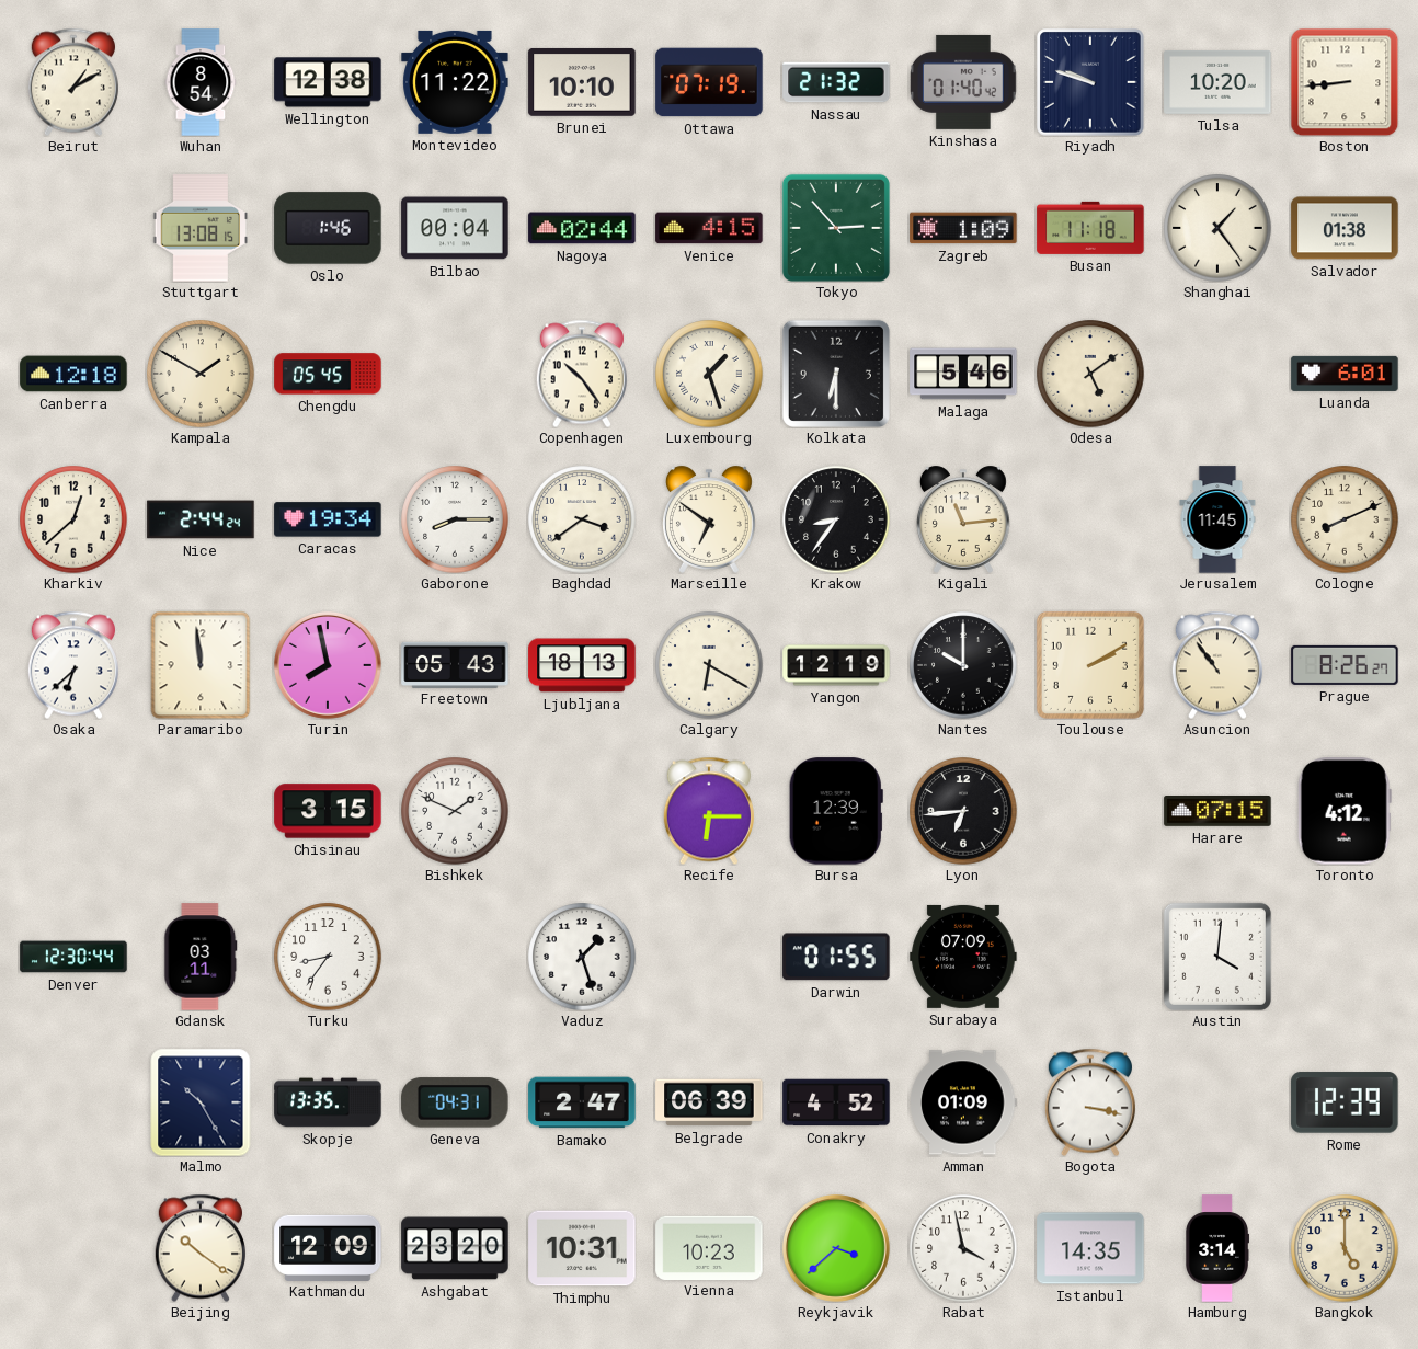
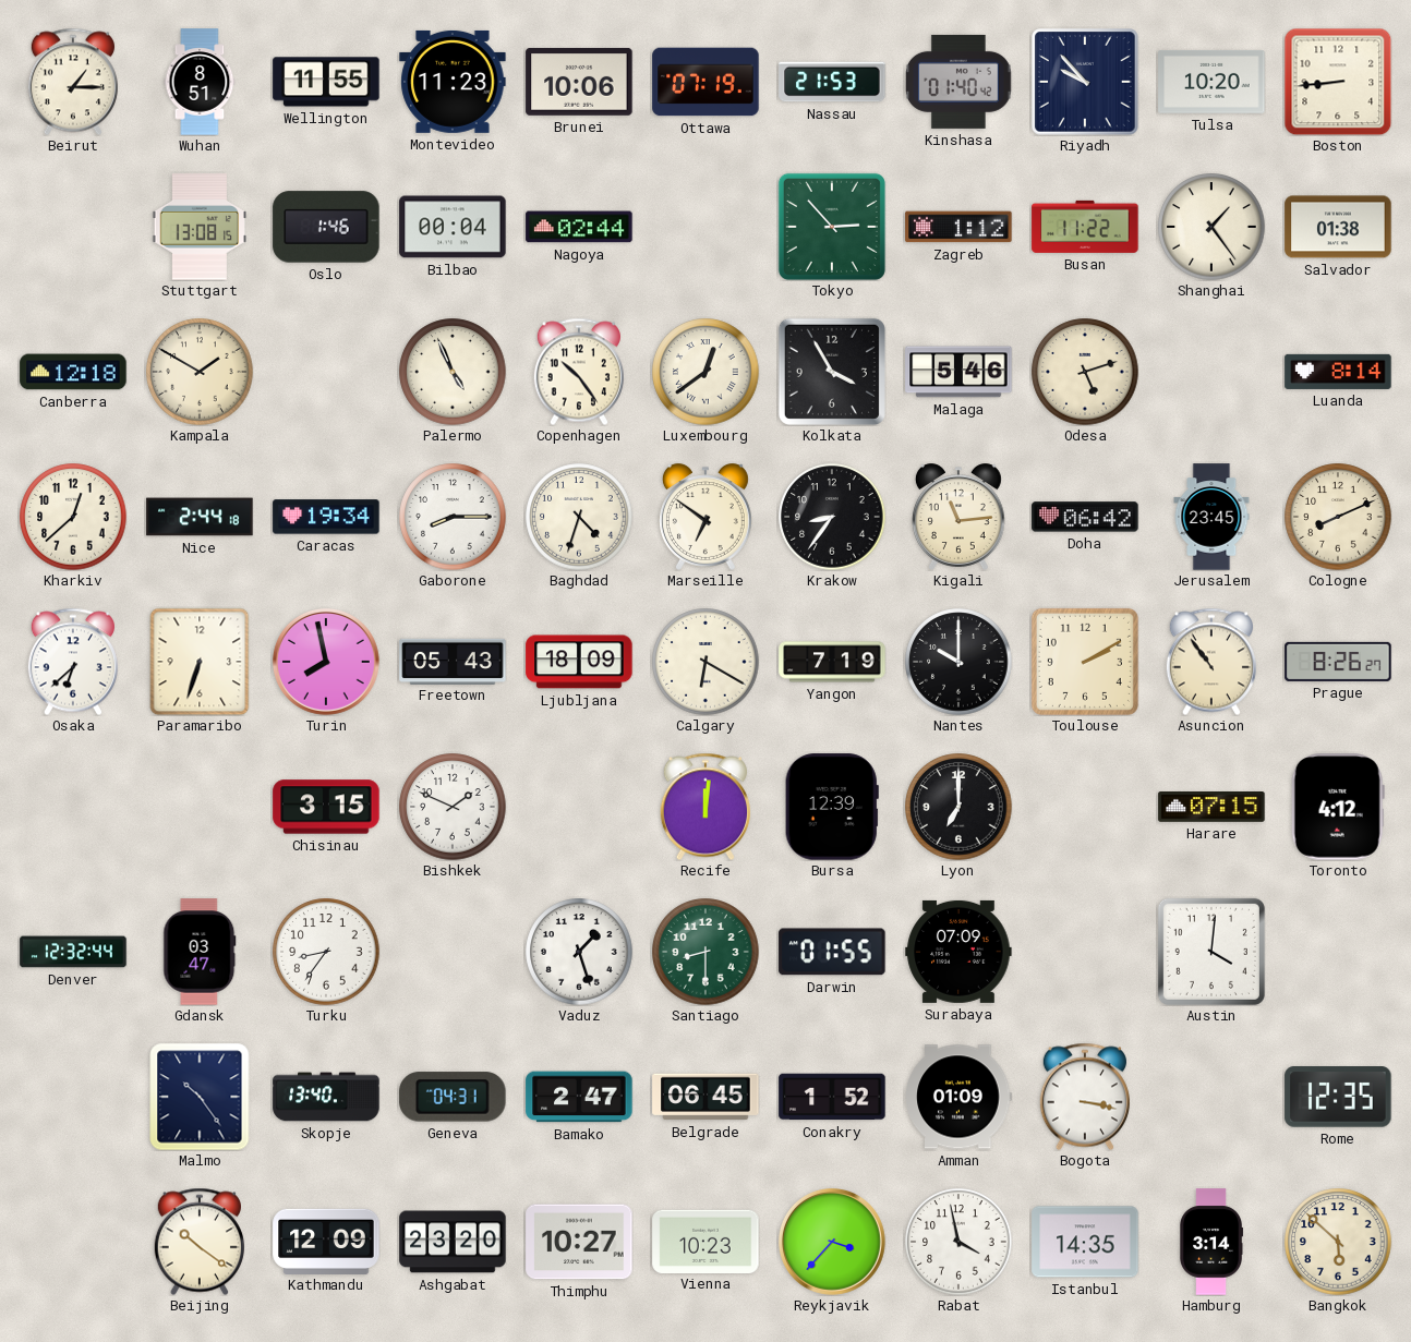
Beirut: 1:10 -> 1:15
Wuhan: 8:54 -> 8:51
Wellington: 12:38 -> 11:55
Montevideo: 11:22 -> 11:23
Brunei: 10:10 -> 10:06
Nassau: 21:32 -> 21:53
Riyadh: 9:48 -> 9:53
Venice: 4:15 -> none
Zagreb: 1:09 -> 1:12
Busan: 11:18 -> 11:22
Chengdu: 05:45 -> none
Palermo: none -> 4:56
Luxembourg: 1:27 -> 12:39
Kolkata: 6:30 -> 3:55
Odesa: 5:09 -> 5:12
Luanda: 6:01 -> 8:14
Nice: 2:44:24 -> 2:44:18
Baghdad: 3:39 -> 4:33
Doha: none -> 06:42
Jerusalem: 11:45 -> 23:45
Paramaribo: 11:59 -> 6:33
Ljubljana: 18:13 -> 18:09
Yangon: 12:19 -> 7:19
Recife: 6:15 -> 12:01
Lyon: 6:44 -> 7:00
Denver: 12:30 -> 12:32
Gdansk: 03:11 -> 03:47
Santiago: none -> 8:30
Malmo: 10:25 -> 10:24
Skopje: 13:35 -> 13:40
Belgrade: 06:39 -> 06:45
Conakry: 4:52 -> 1:52
Rome: 12:39 -> 12:35
Thimphu: 10:31 -> 10:27
Reykjavik: 3:38 -> 3:37
Bangkok: 5:00 -> 5:52
